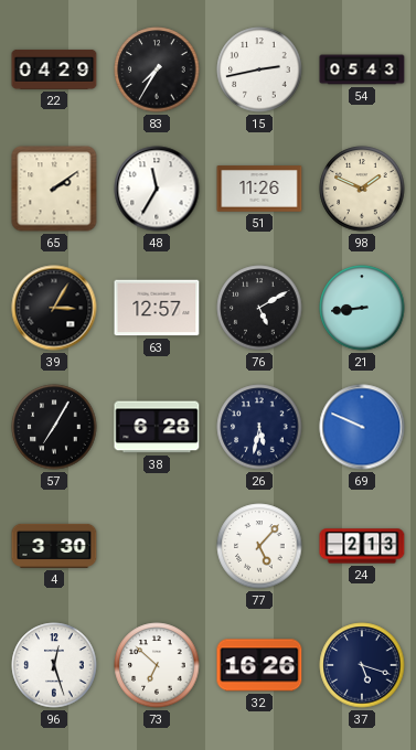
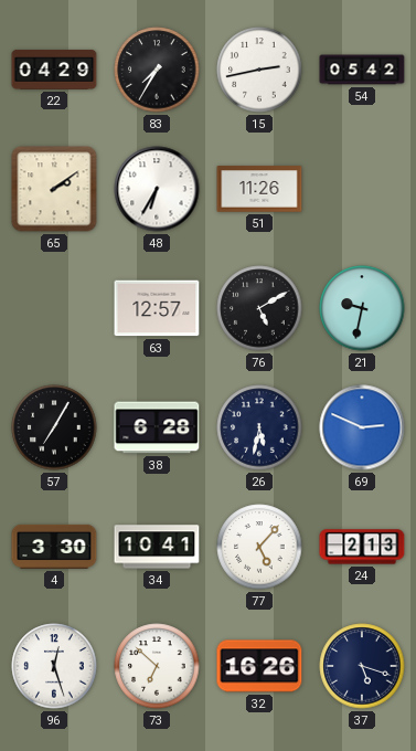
54: 05:43 -> 05:42
48: 11:35 -> 6:35
98: 1:49 -> none
39: 3:05 -> none
21: 8:44 -> 9:32
69: 9:49 -> 2:49
34: none -> 10:41
